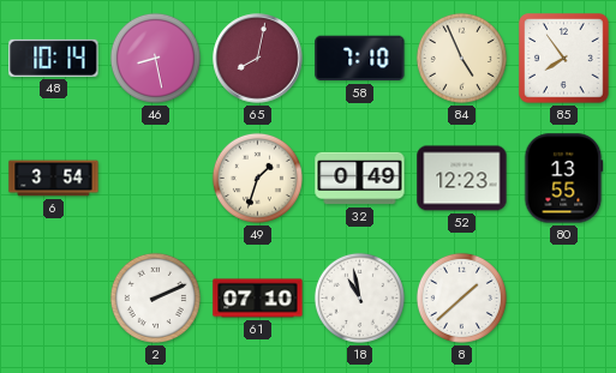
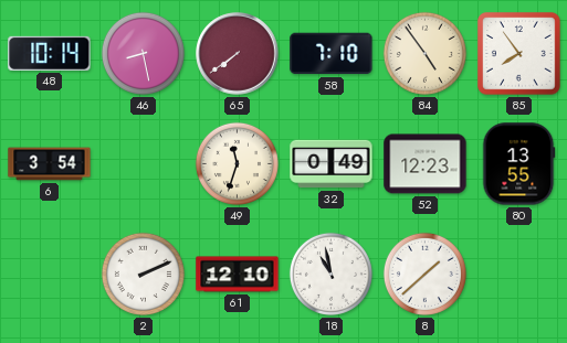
65: 8:02 -> 7:39
84: 4:56 -> 4:54
49: 1:33 -> 11:33
61: 07:10 -> 12:10
